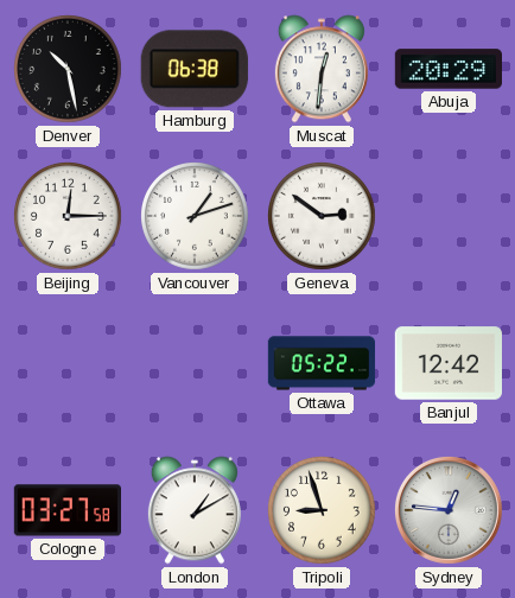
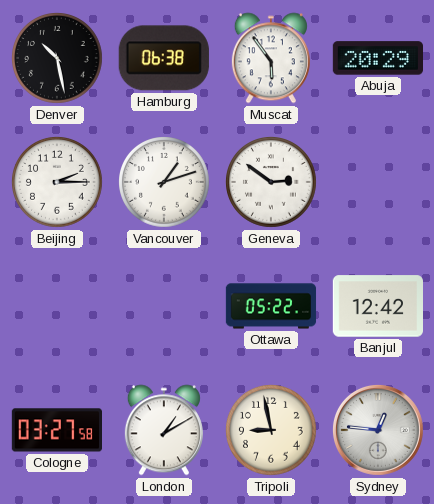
Muscat: 12:31 -> 5:54
Beijing: 12:15 -> 2:15
Tripoli: 8:57 -> 8:58
